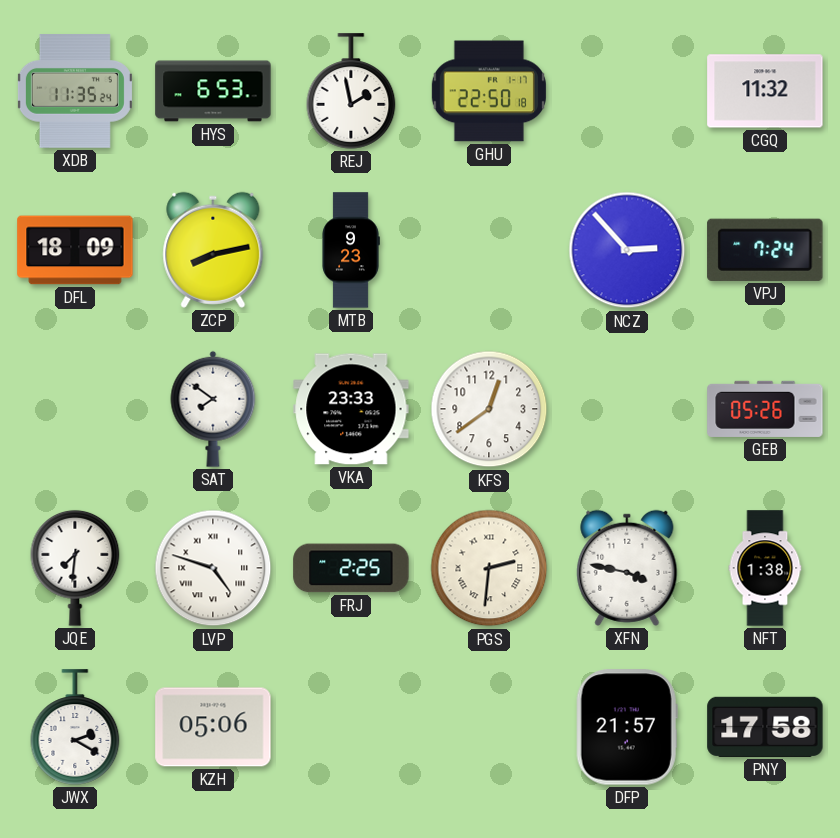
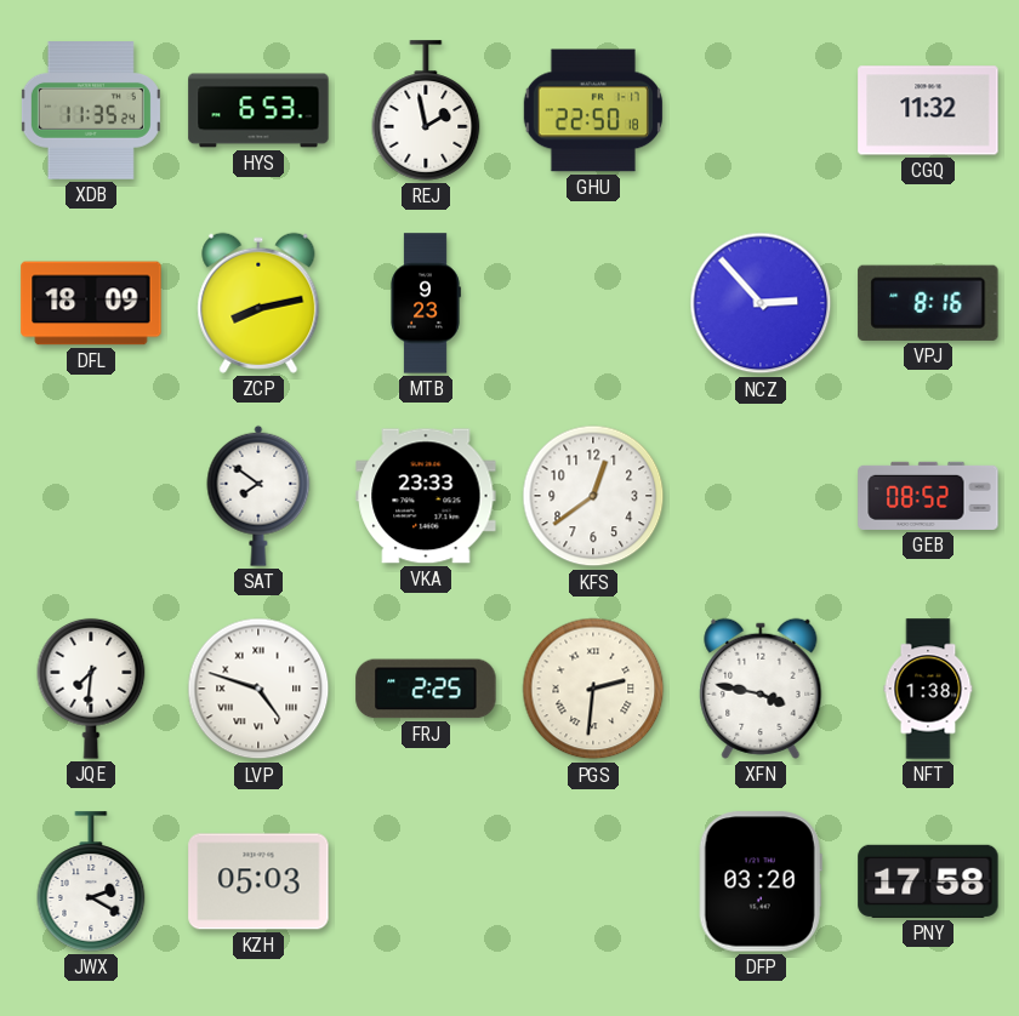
VPJ: 7:24 -> 8:16
GEB: 05:26 -> 08:52
KZH: 05:06 -> 05:03
DFP: 21:57 -> 03:20
